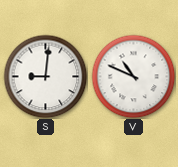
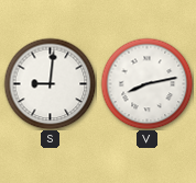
V: 10:49 -> 8:13
